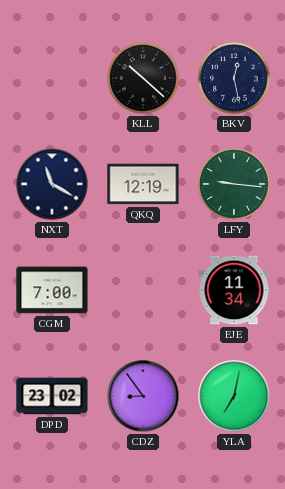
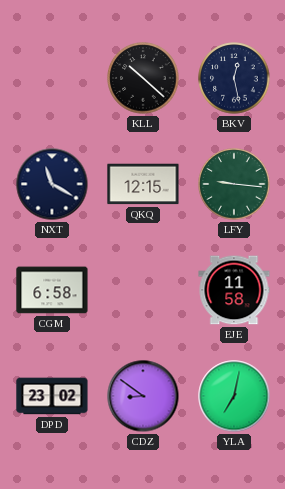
QKQ: 12:19 -> 12:15
CGM: 7:00 -> 6:58
EJE: 11:34 -> 11:58
CDZ: 8:54 -> 8:51
